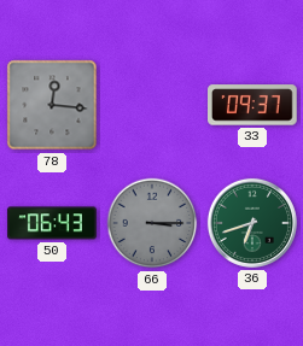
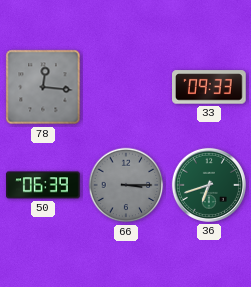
33: 09:37 -> 09:33
50: 06:43 -> 06:39
